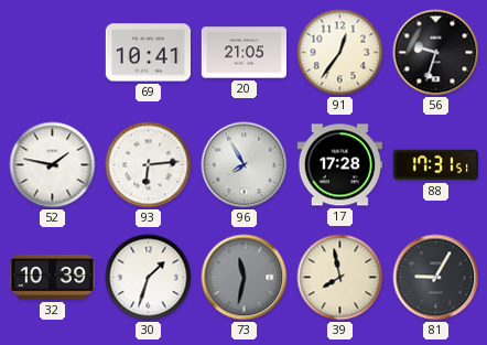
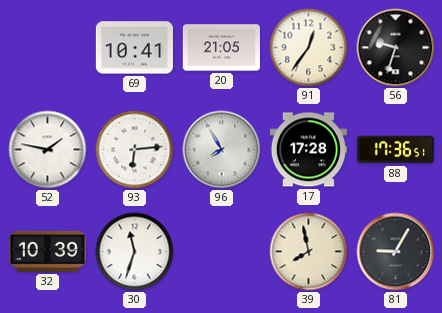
88: 17:31 -> 17:36
30: 1:33 -> 11:33
73: 11:32 -> none
